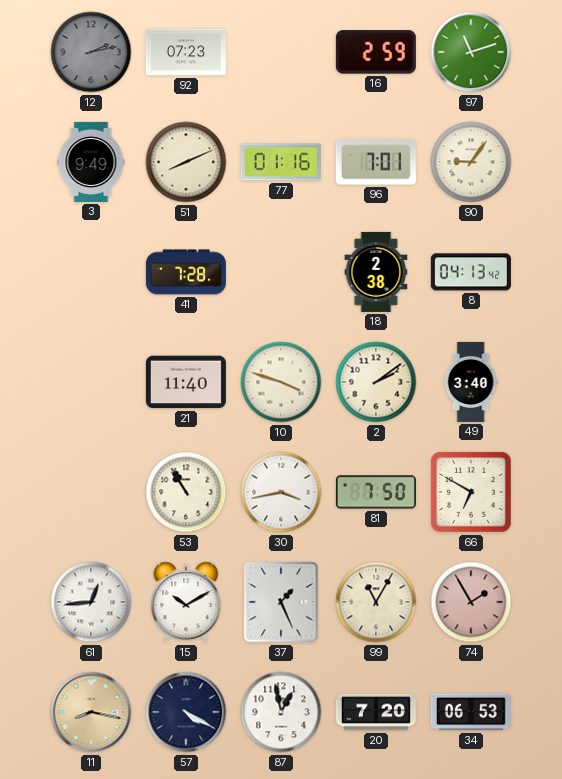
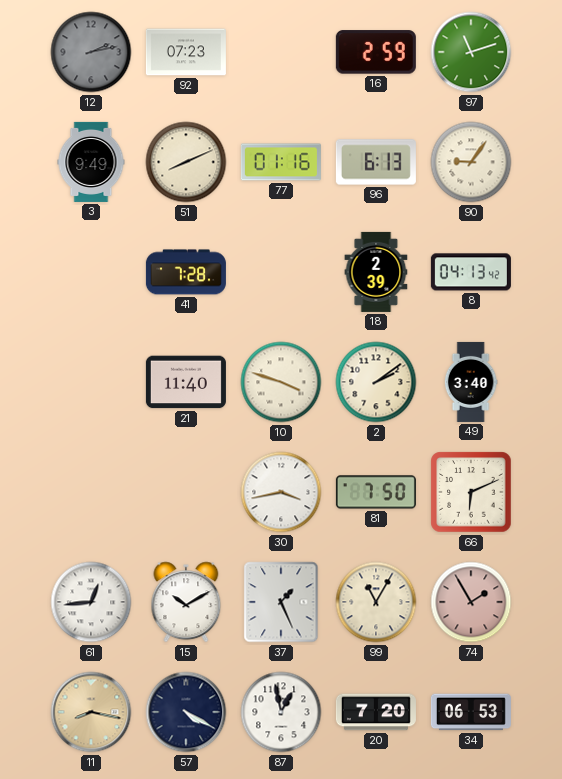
96: 7:01 -> 6:13
18: 2:38 -> 2:39
53: 10:55 -> none
66: 6:50 -> 6:11
